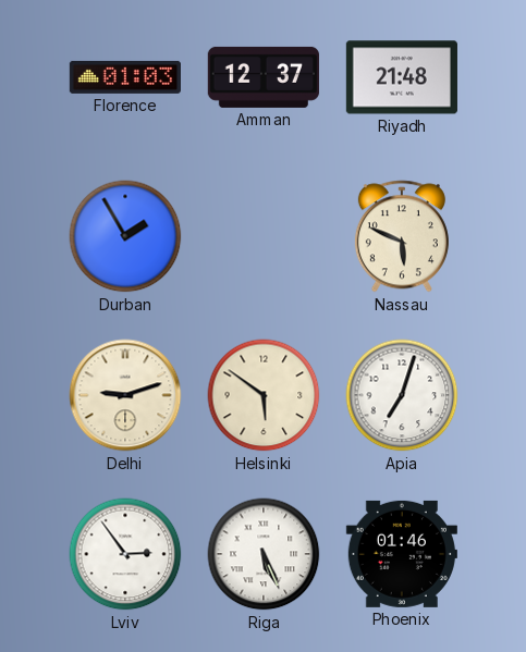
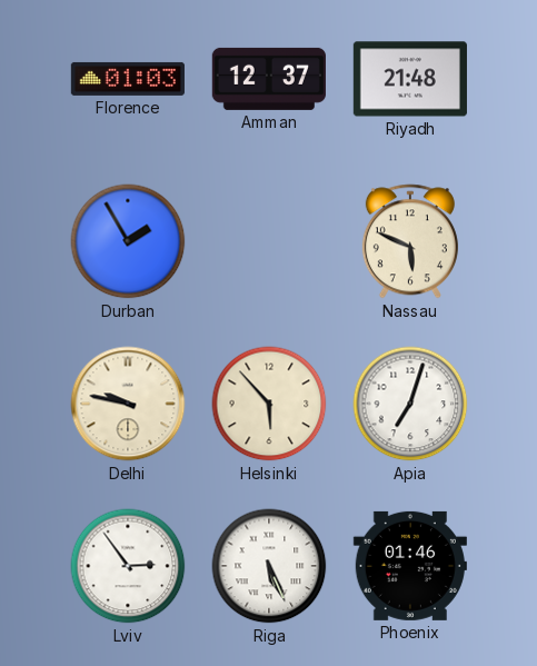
Delhi: 9:12 -> 9:47
Helsinki: 5:51 -> 5:53
